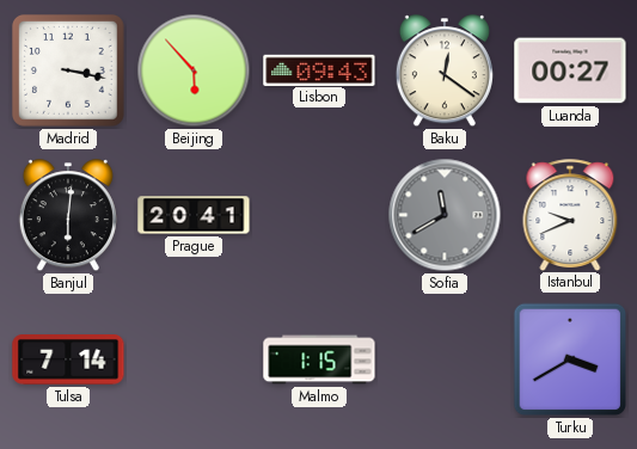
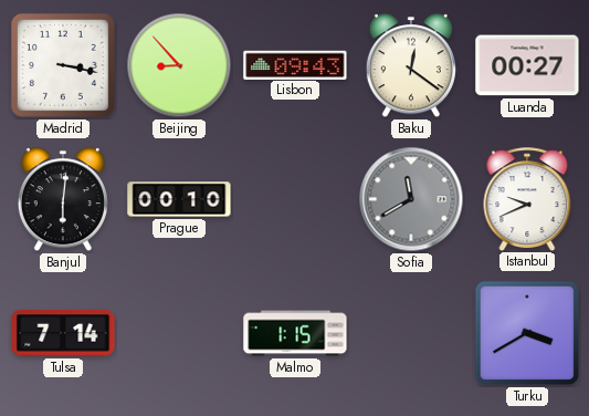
Beijing: 5:53 -> 8:53
Prague: 20:41 -> 00:10
